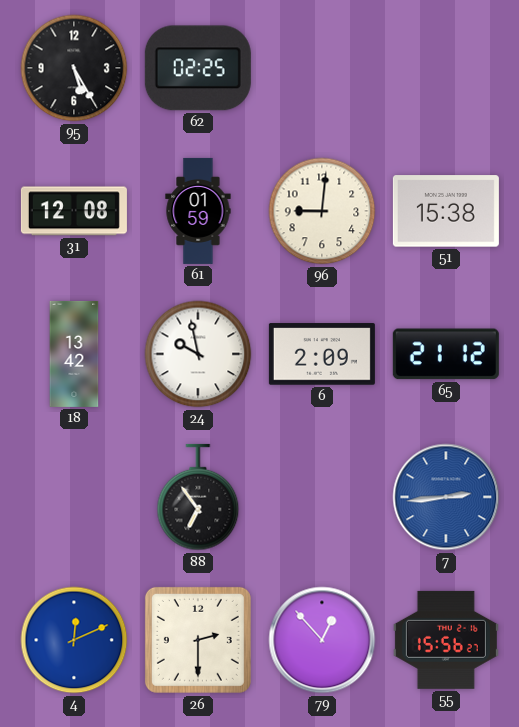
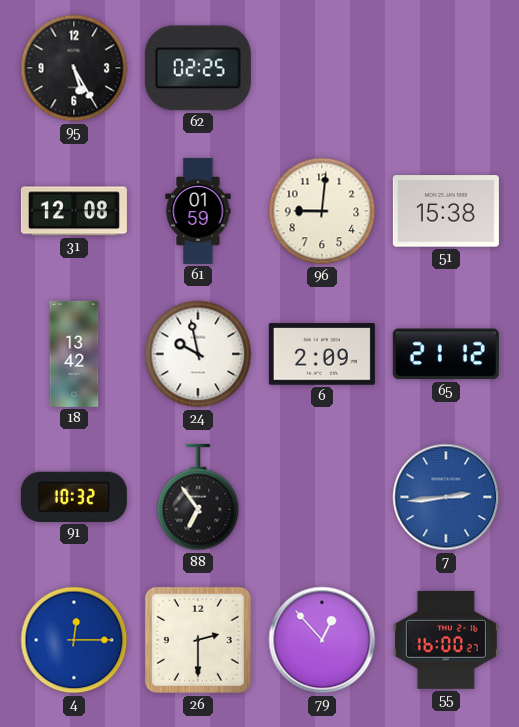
91: none -> 10:32
4: 12:11 -> 12:15
55: 15:56 -> 16:00
